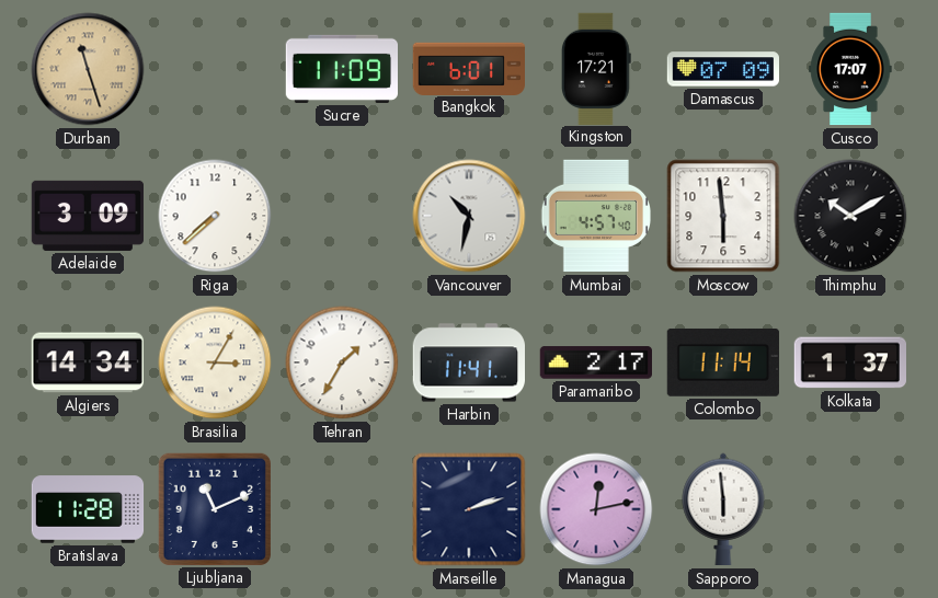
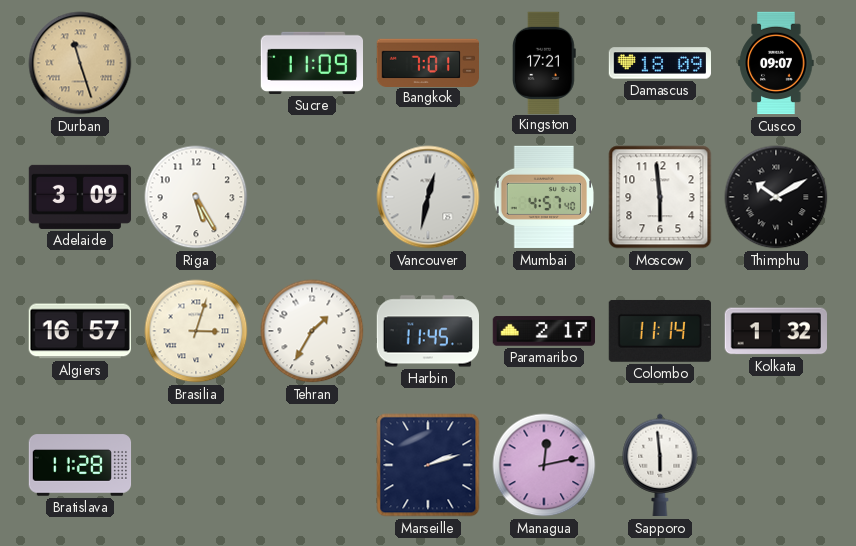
Bangkok: 6:01 -> 7:01
Damascus: 07:09 -> 18:09
Cusco: 17:07 -> 09:07
Riga: 7:38 -> 5:25
Vancouver: 10:32 -> 12:32
Algiers: 14:34 -> 16:57
Brasilia: 3:05 -> 3:03
Harbin: 11:41 -> 11:45
Kolkata: 1:37 -> 1:32
Ljubljana: 11:11 -> none
